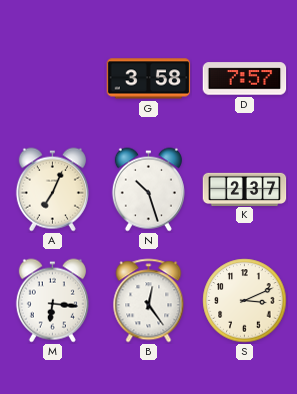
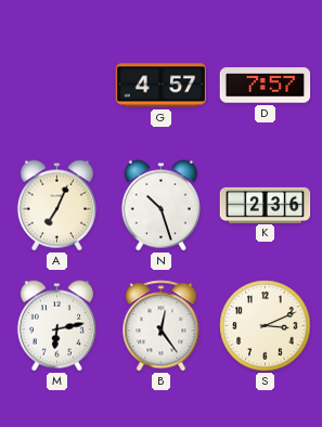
G: 3:58 -> 4:57
K: 2:37 -> 2:36
M: 6:16 -> 6:13
